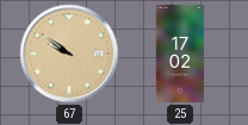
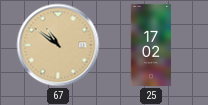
67: 9:51 -> 10:51
